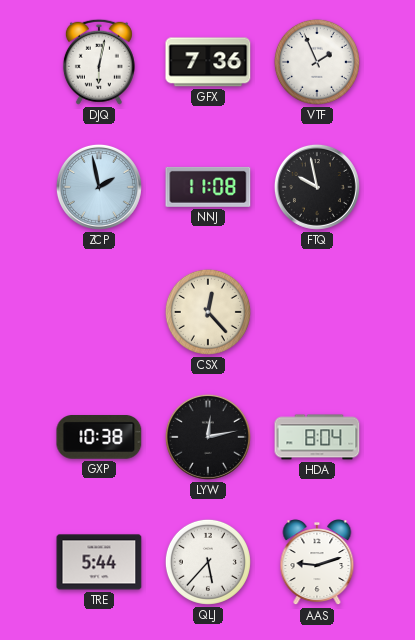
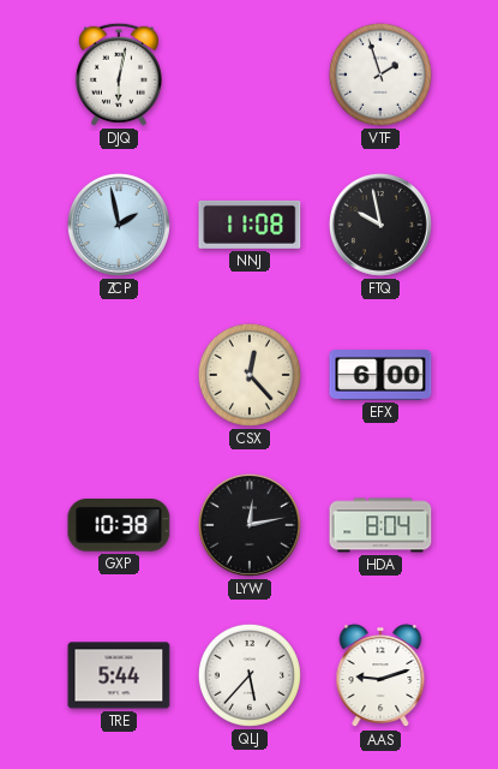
GFX: 7:36 -> none
VTF: 1:56 -> 1:57
EFX: none -> 6:00
